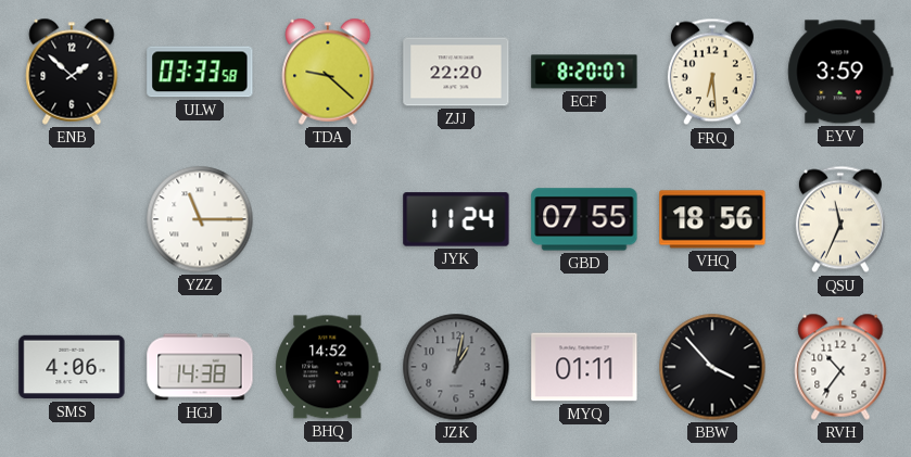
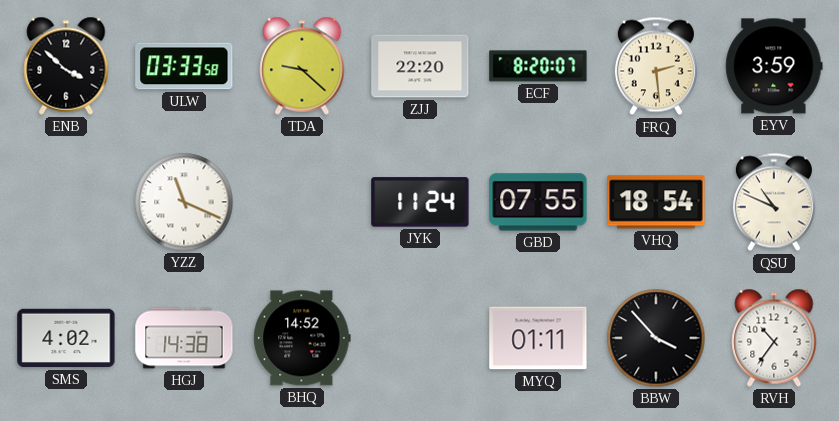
ENB: 1:52 -> 3:52
FRQ: 6:29 -> 2:29
YZZ: 11:15 -> 11:19
VHQ: 18:56 -> 18:54
QSU: 11:34 -> 10:49
SMS: 4:06 -> 4:02
JZK: 1:02 -> none
